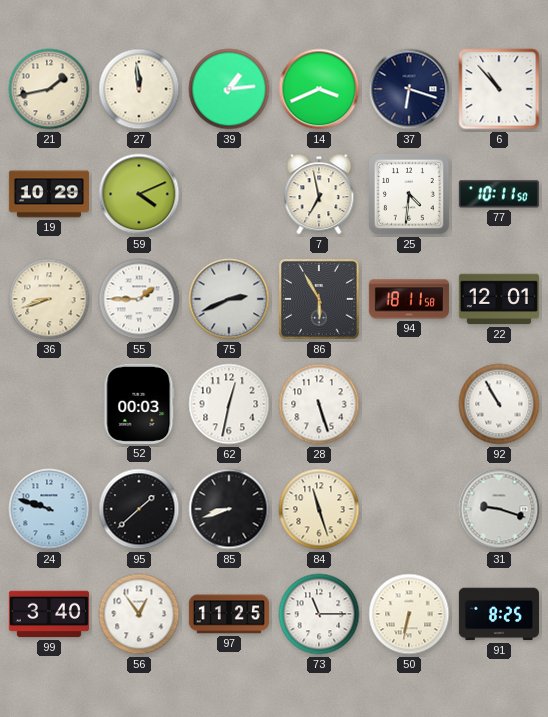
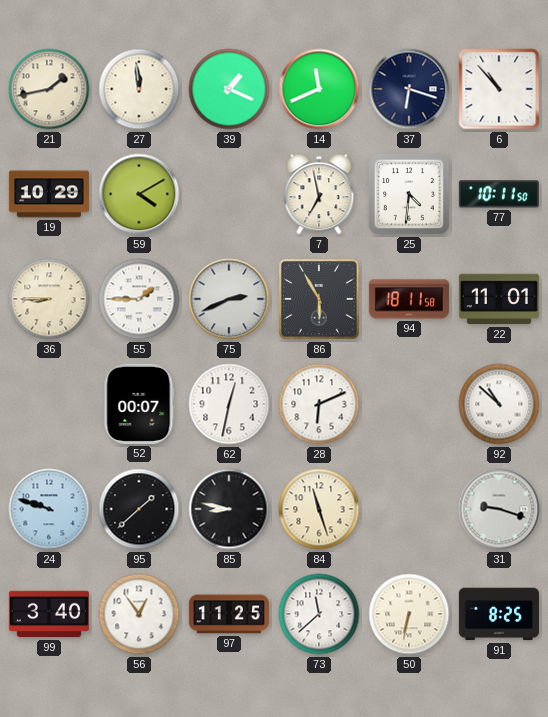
39: 1:14 -> 1:19
14: 3:41 -> 11:41
59: 4:11 -> 4:10
36: 8:42 -> 8:45
22: 12:01 -> 11:01
52: 00:03 -> 00:07
28: 5:27 -> 6:11
92: 10:55 -> 10:52
85: 8:42 -> 8:47
73: 11:15 -> 11:38
